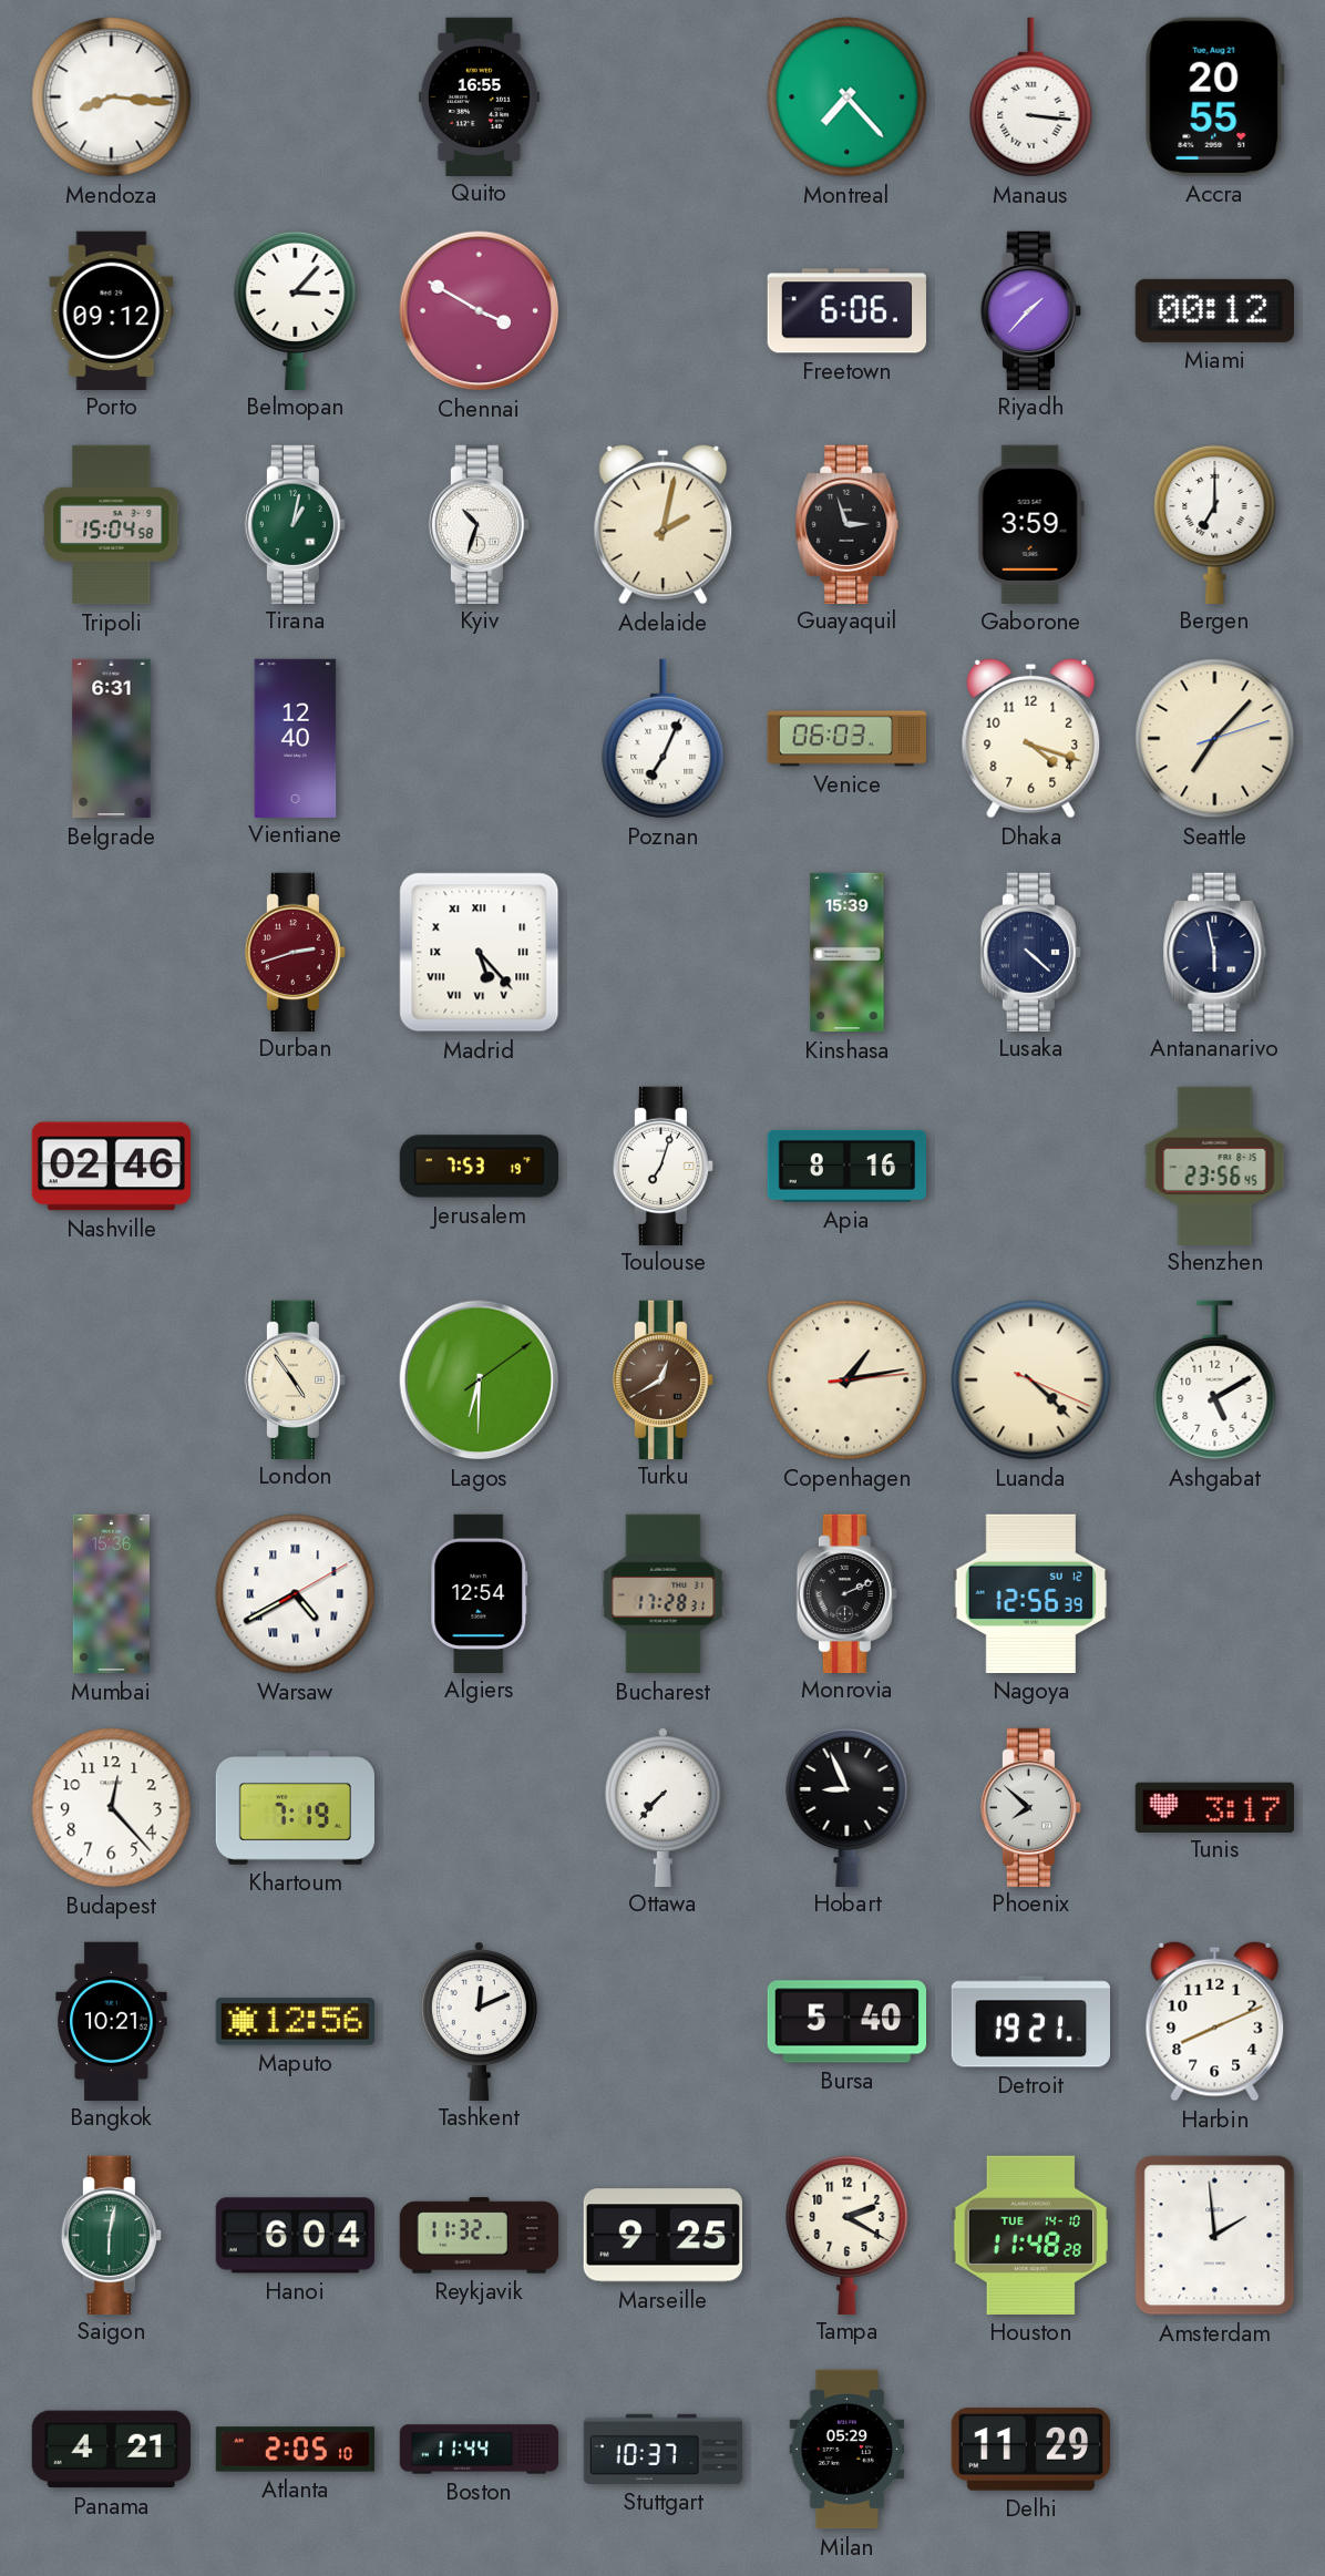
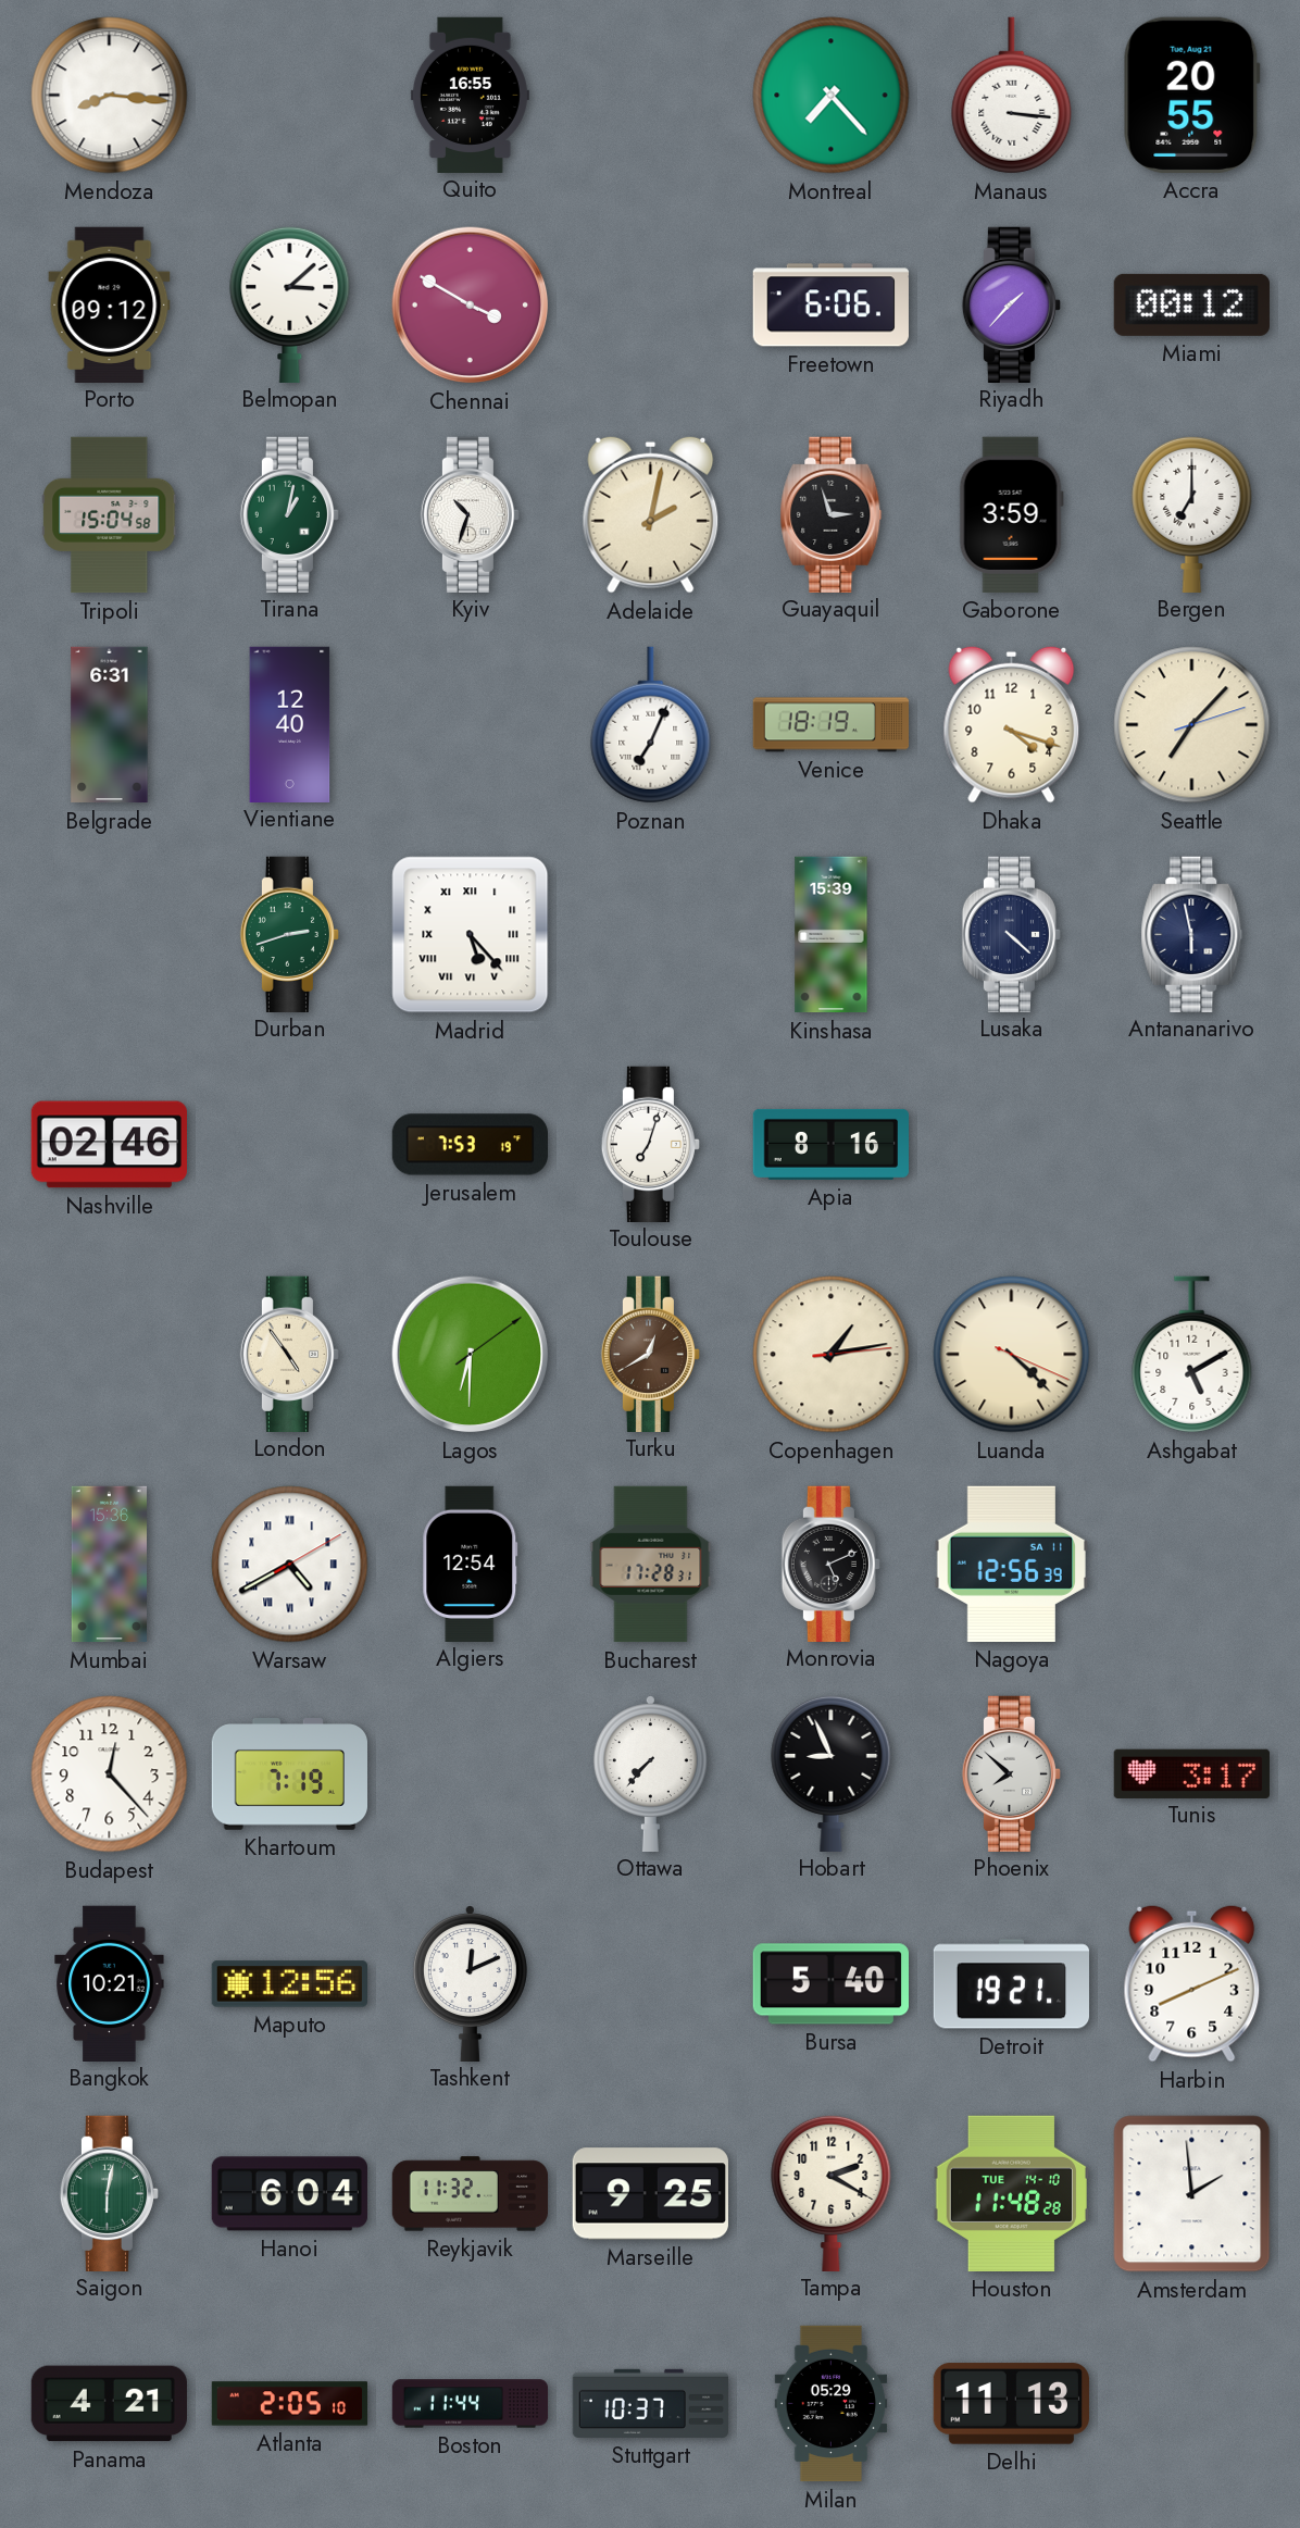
Belmopan: 3:07 -> 3:08
Venice: 06:03 -> 18:19
Durban dial: burgundy -> green
Shenzhen: 23:56 -> none
Monrovia: 2:11 -> 5:11
Nagoya date: SU 12 -> SA 11
Delhi: 11:29 -> 11:13
